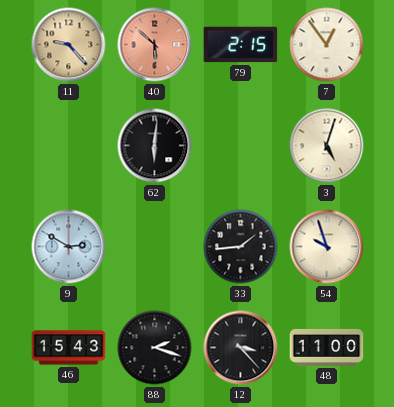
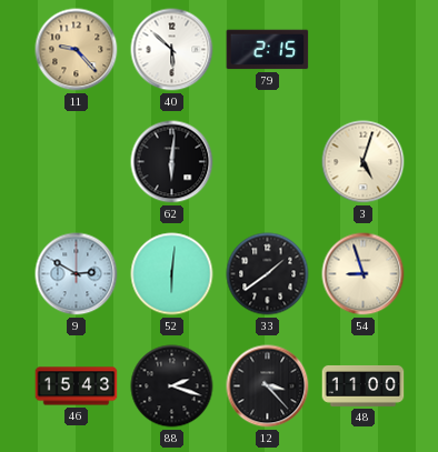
40 dial: salmon -> white
7: 12:54 -> none
52: none -> 6:01
33: 1:44 -> 1:39
54: 9:57 -> 8:57
